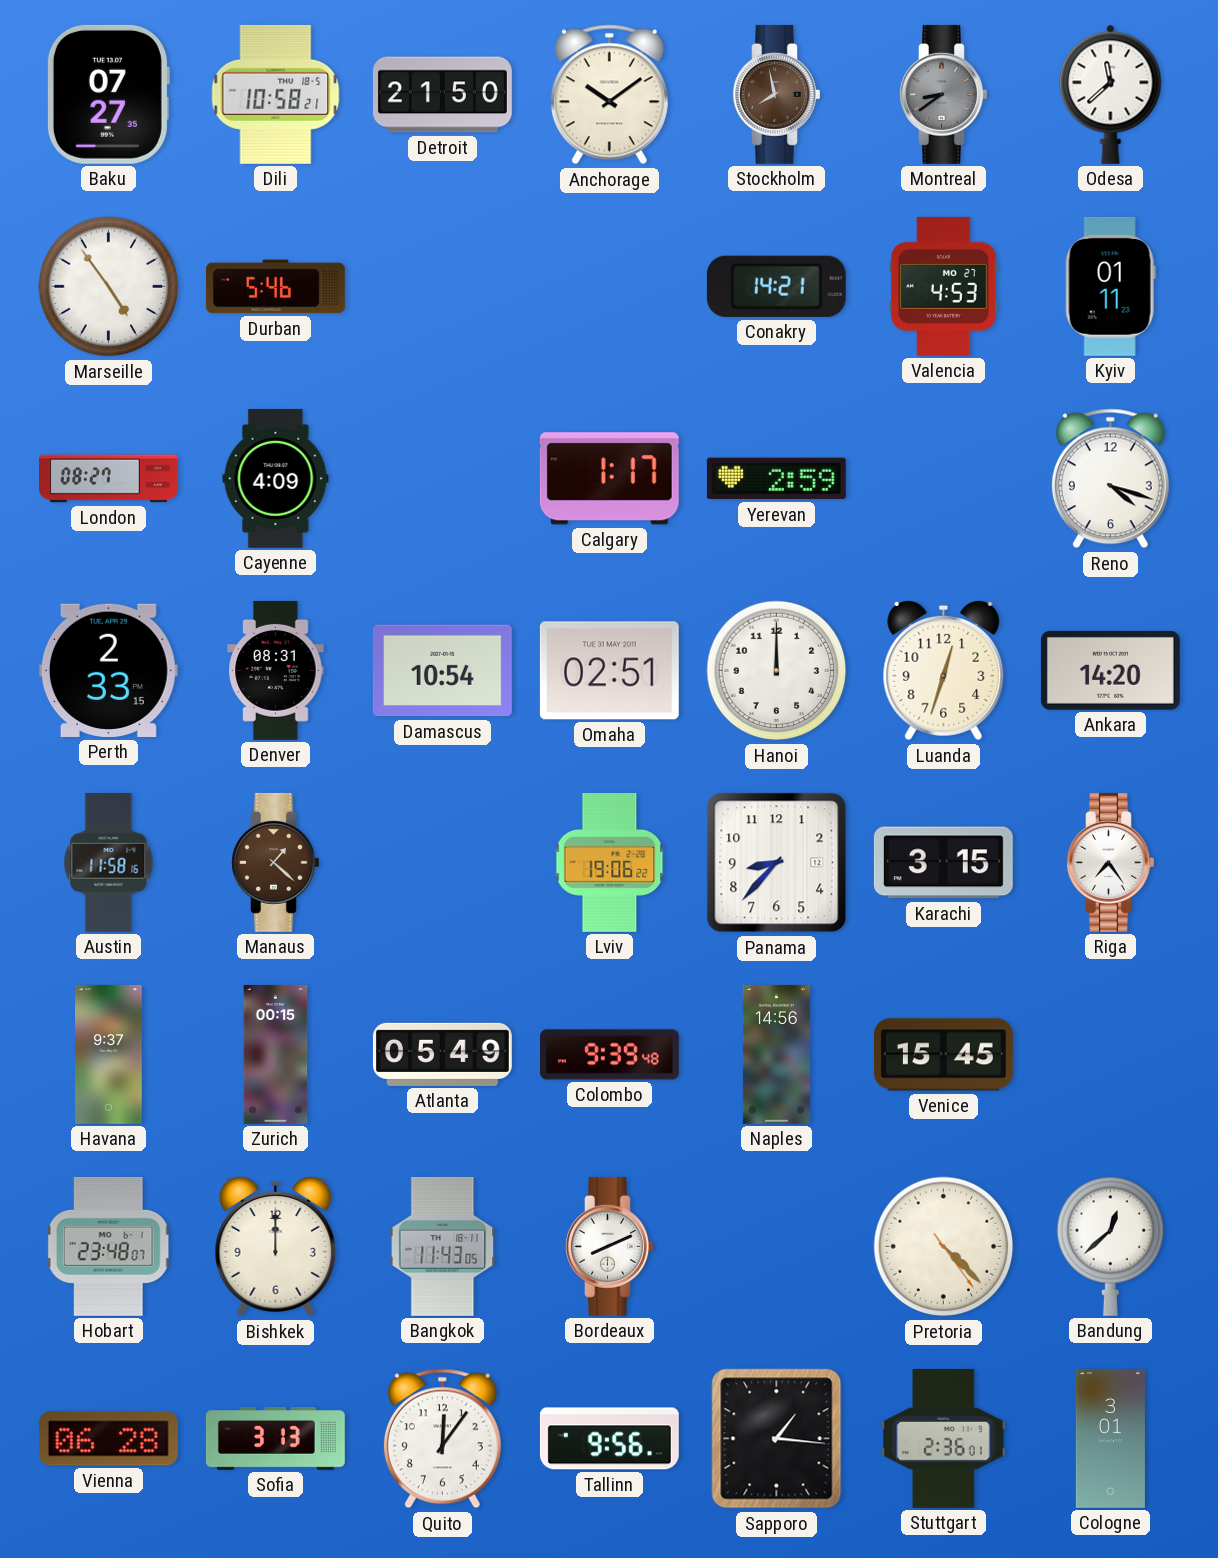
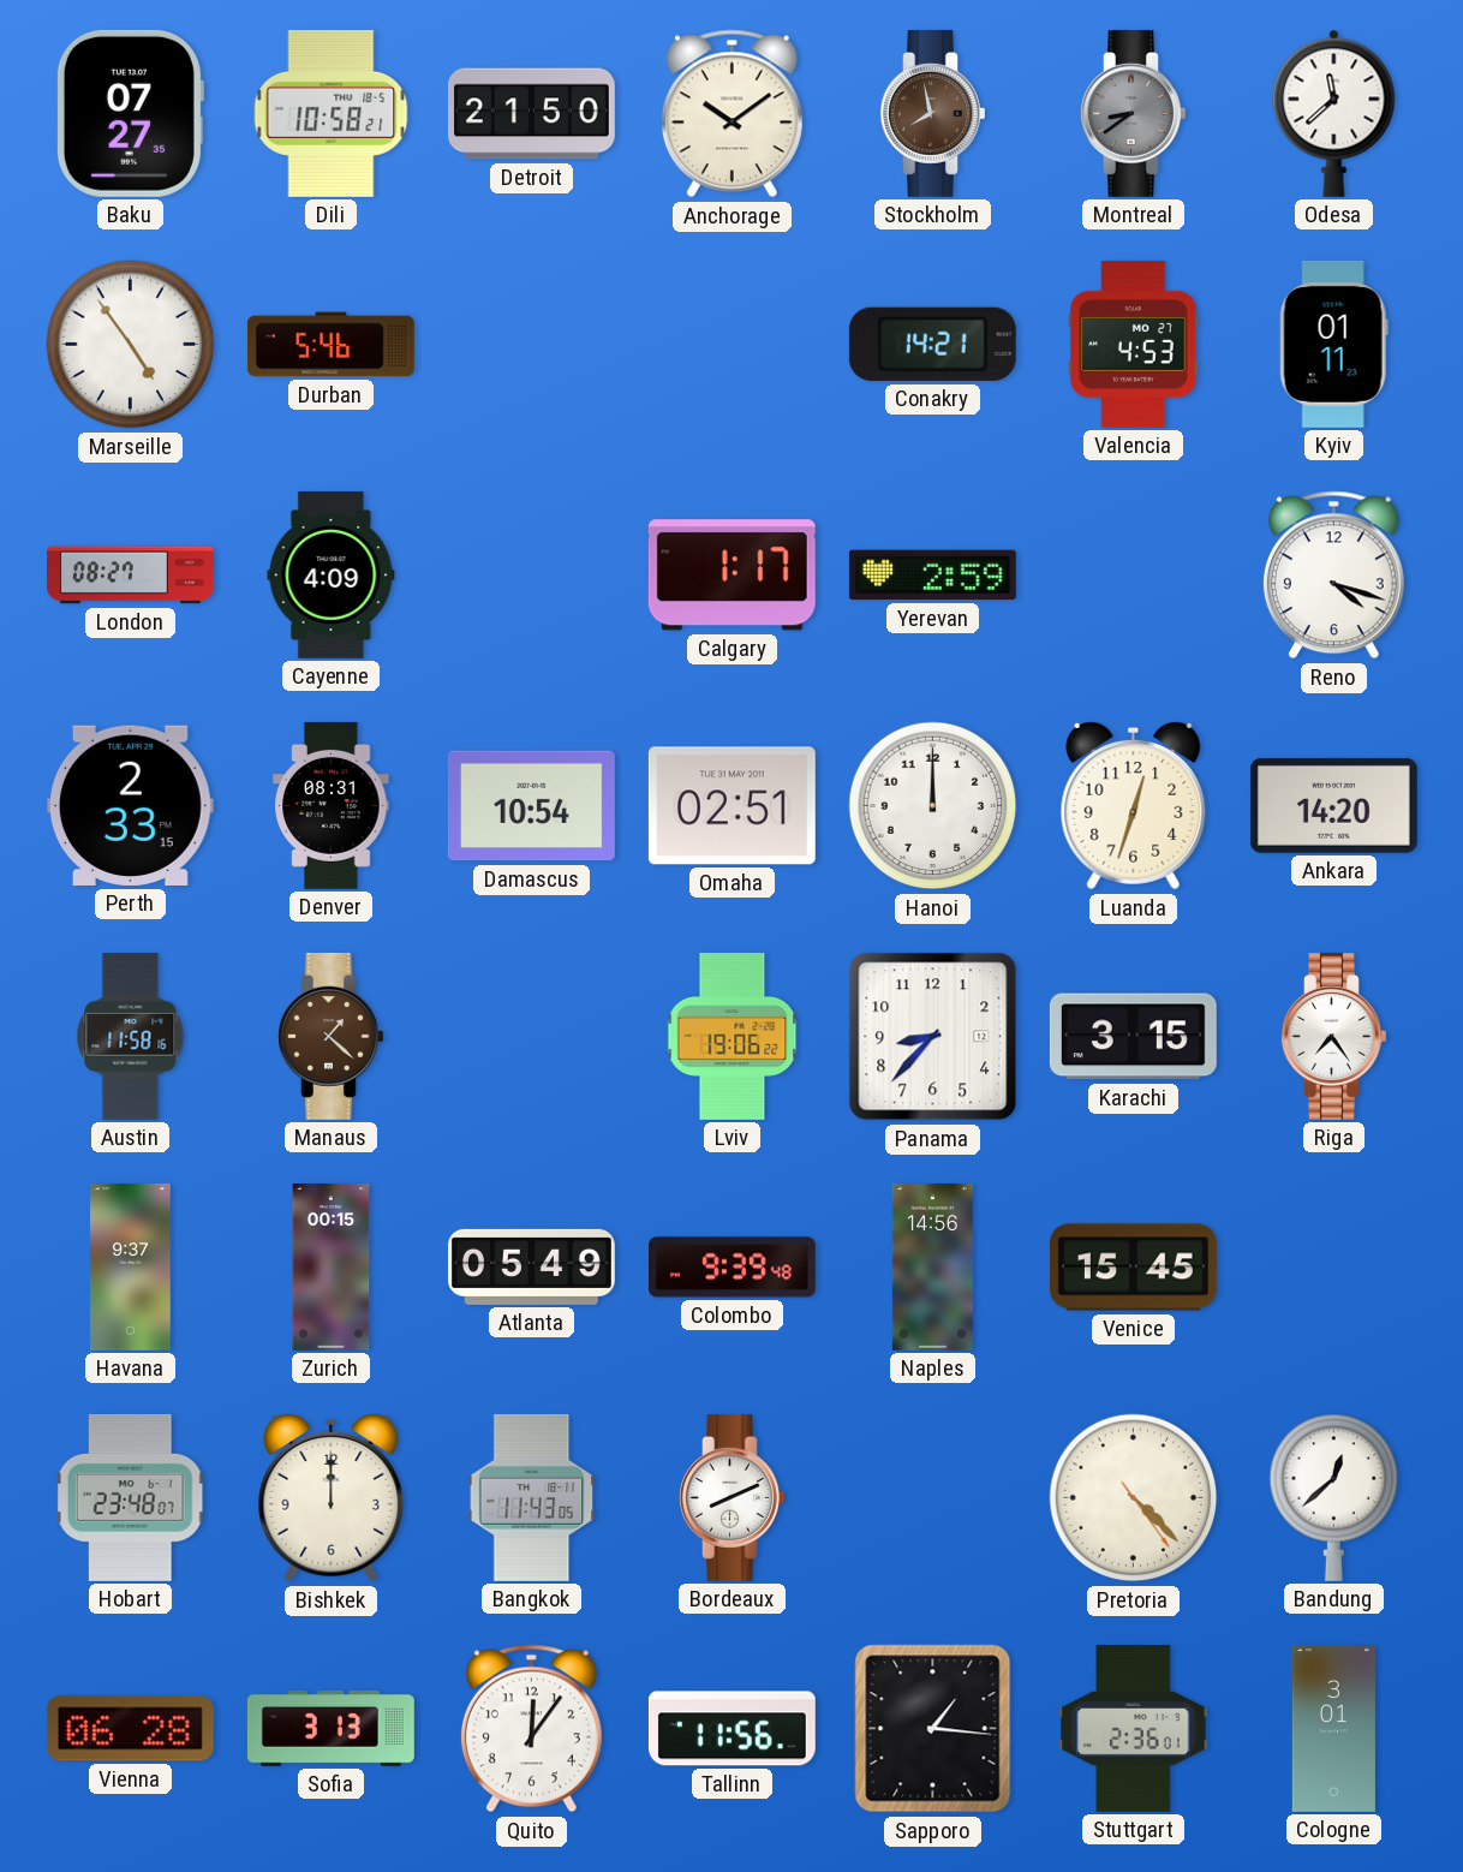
Tallinn: 9:56 -> 11:56
